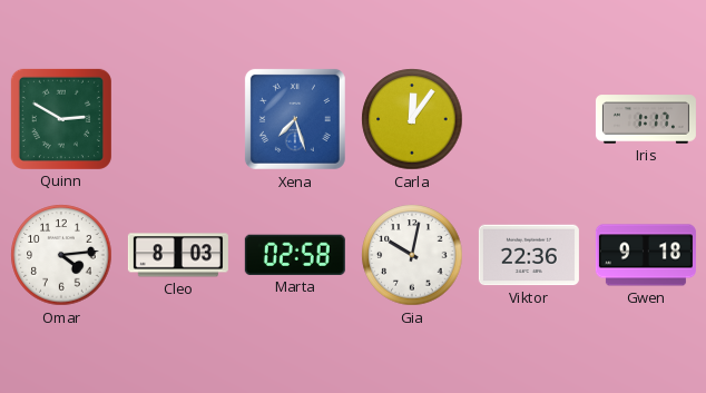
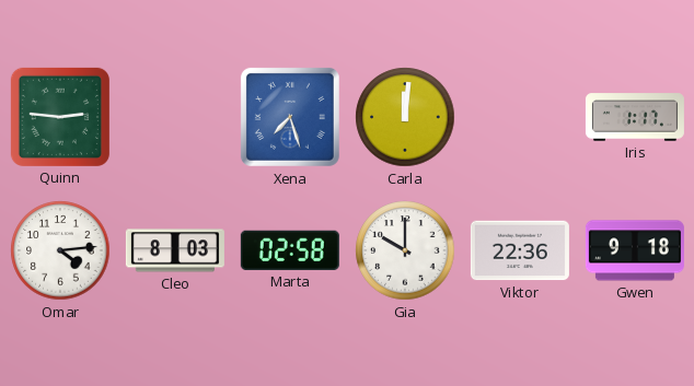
Quinn: 2:50 -> 2:46
Carla: 12:06 -> 12:01
Gia: 10:02 -> 10:00
